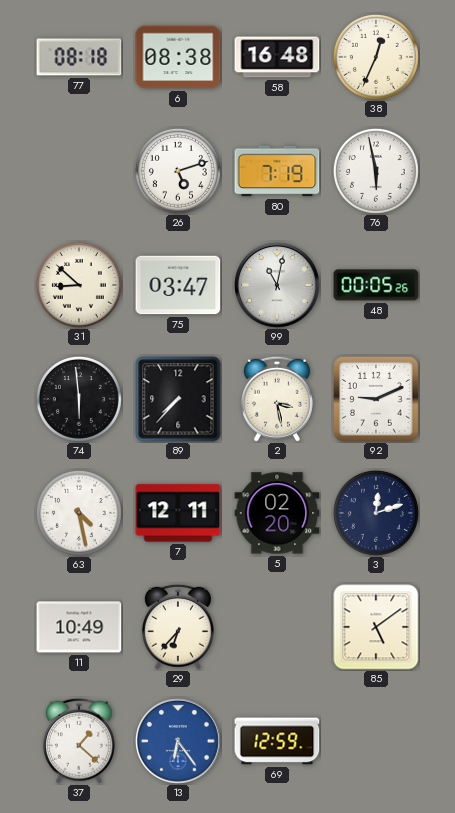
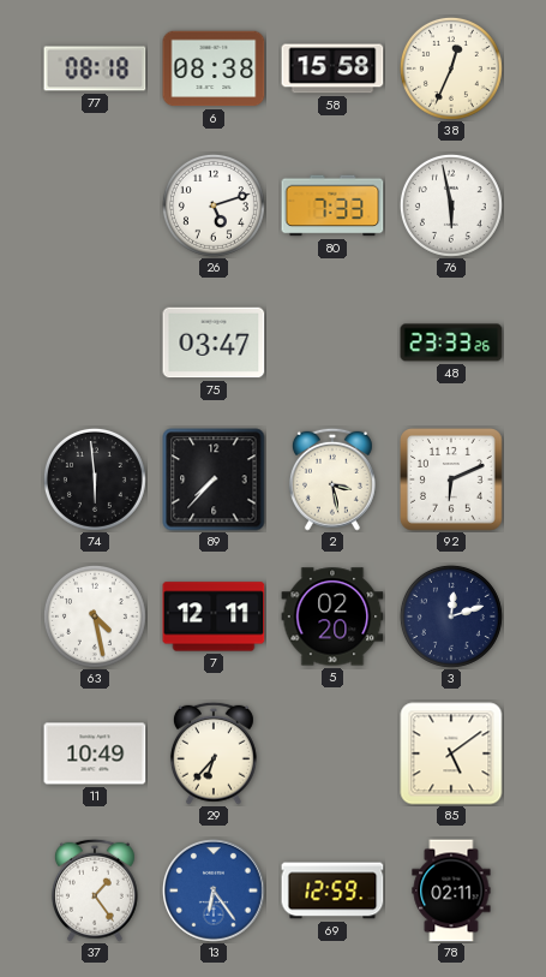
58: 16:48 -> 15:58
80: 7:19 -> 7:33
31: 8:52 -> none
99: 11:02 -> none
48: 00:05 -> 23:33
92: 9:11 -> 6:11
37: 1:22 -> 1:24
78: none -> 02:11
